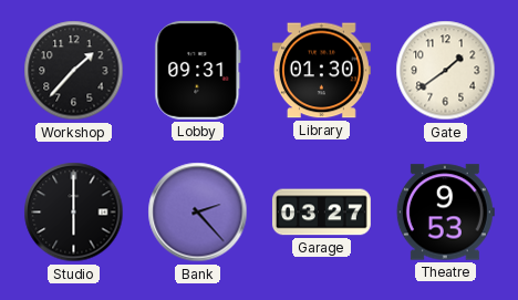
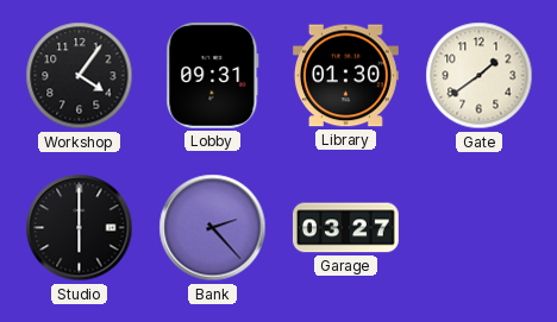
Workshop: 1:37 -> 4:06
Theatre: 9:53 -> none
